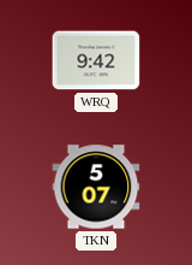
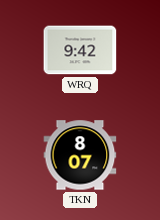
TKN: 5:07 -> 8:07
